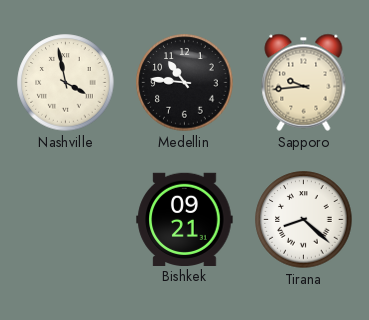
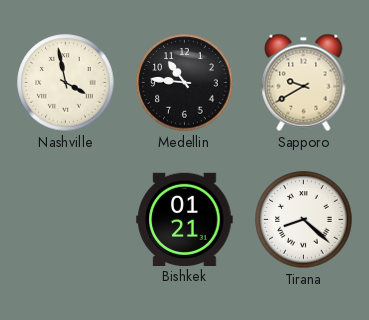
Sapporo: 9:44 -> 9:40
Bishkek: 09:21 -> 01:21
